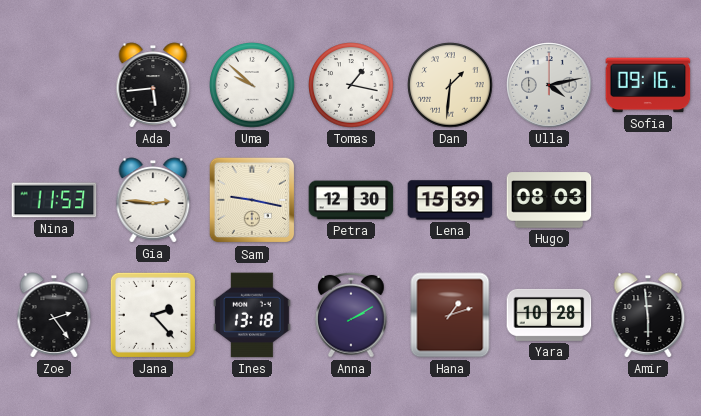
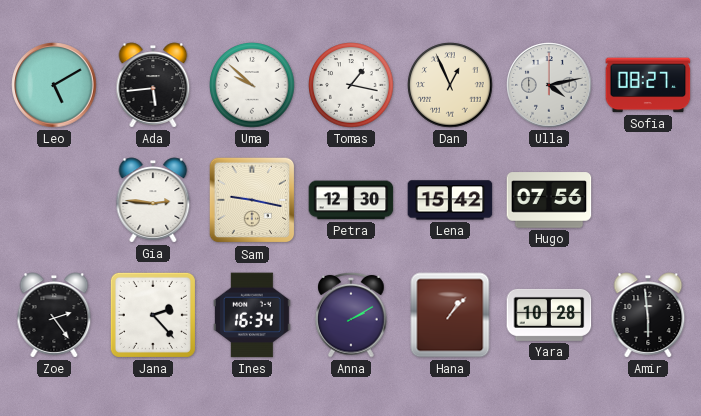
Leo: none -> 5:10
Dan: 1:31 -> 12:56
Sofia: 09:16 -> 08:27
Nina: 11:53 -> none
Lena: 15:39 -> 15:42
Hugo: 08:03 -> 07:56
Ines: 13:18 -> 16:34
Hana: 1:12 -> 1:07
